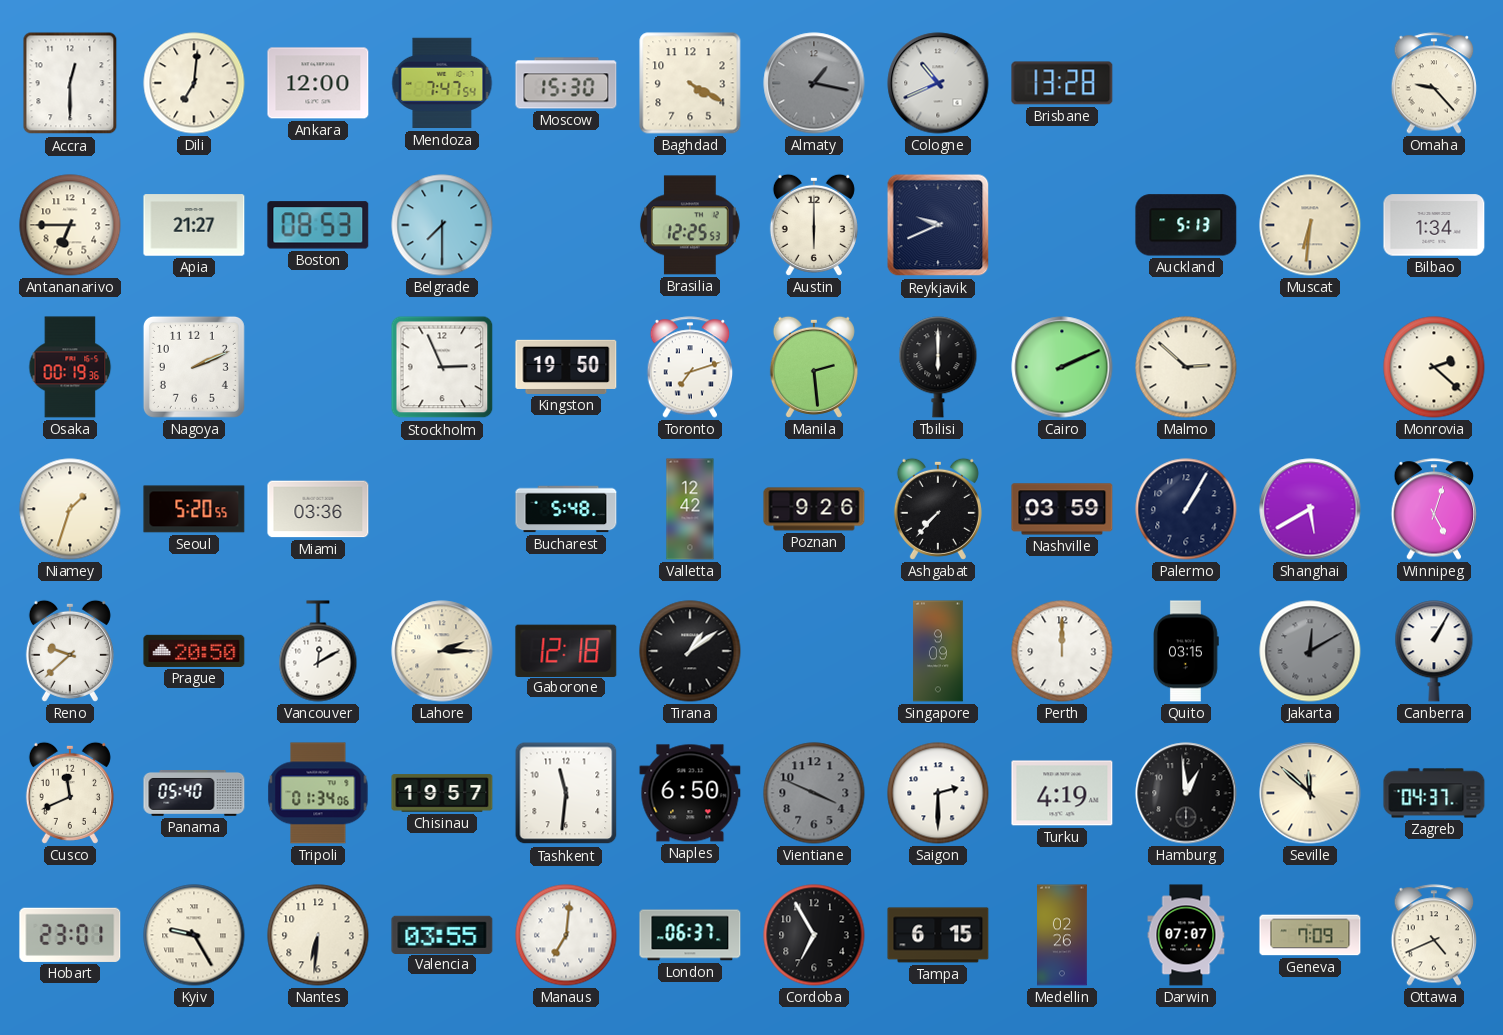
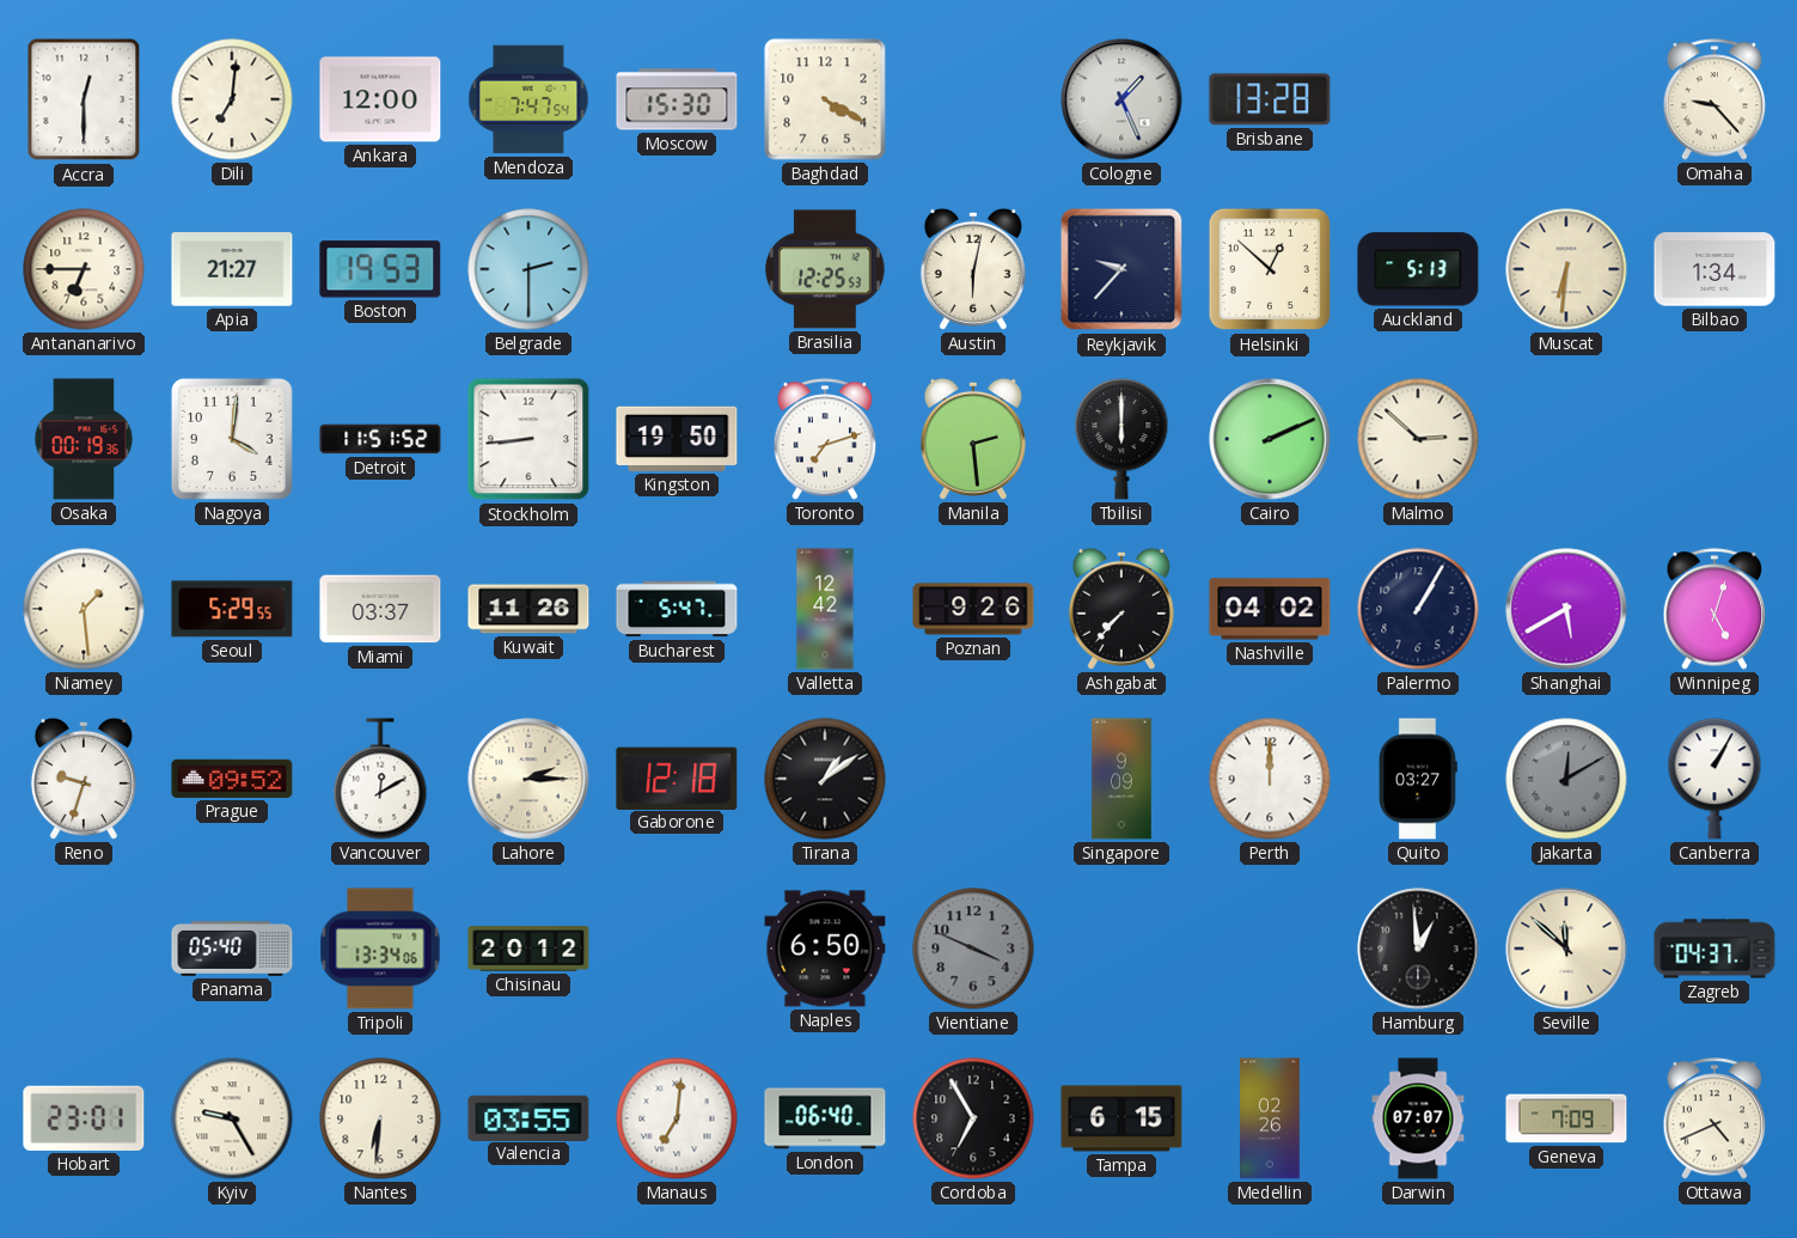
Almaty: 1:17 -> none
Cologne: 10:41 -> 1:26
Boston: 08:53 -> 19:53
Belgrade: 7:30 -> 2:30
Austin: 6:00 -> 6:02
Reykjavik: 9:41 -> 9:37
Helsinki: none -> 12:52
Nagoya: 2:11 -> 4:01
Detroit: none -> 11:51
Stockholm: 2:56 -> 8:44
Monrovia: 2:22 -> none
Niamey: 1:33 -> 1:29
Seoul: 5:20 -> 5:29
Miami: 03:36 -> 03:37
Kuwait: none -> 11:26
Bucharest: 5:48 -> 5:47
Nashville: 03:59 -> 04:02
Reno: 9:38 -> 9:33
Prague: 20:50 -> 09:52
Quito: 03:15 -> 03:27
Cusco: 11:41 -> none
Tripoli: 01:34 -> 13:34
Chisinau: 19:57 -> 20:12
Tashkent: 11:31 -> none
Saigon: 2:30 -> none
Turku: 4:19 -> none
London: 06:37 -> 06:40
